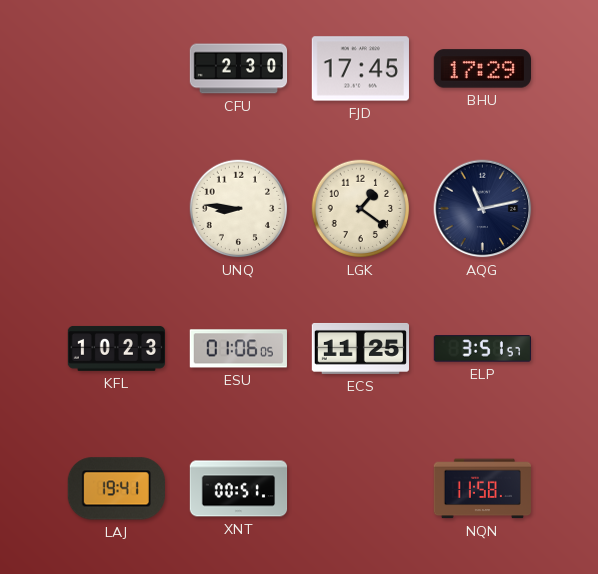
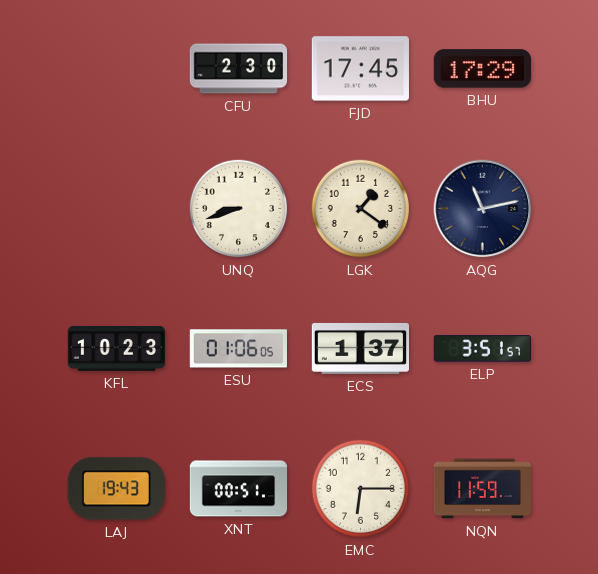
UNQ: 8:46 -> 8:42
ECS: 11:25 -> 1:37
LAJ: 19:41 -> 19:43
EMC: none -> 6:15
NQN: 11:58 -> 11:59
